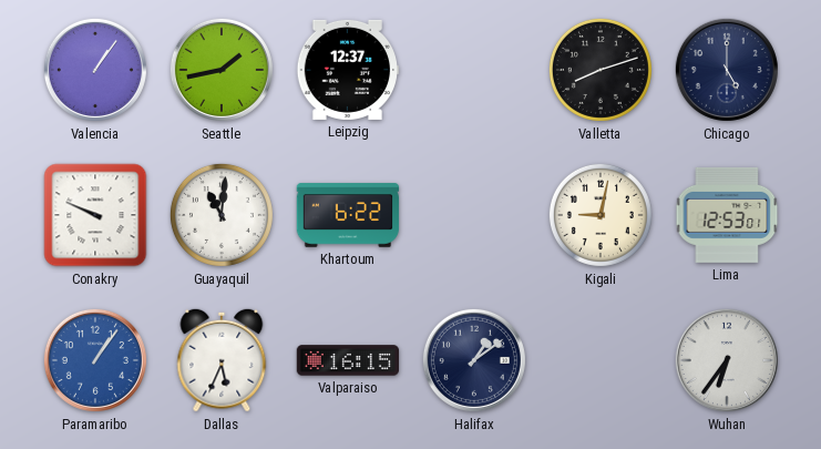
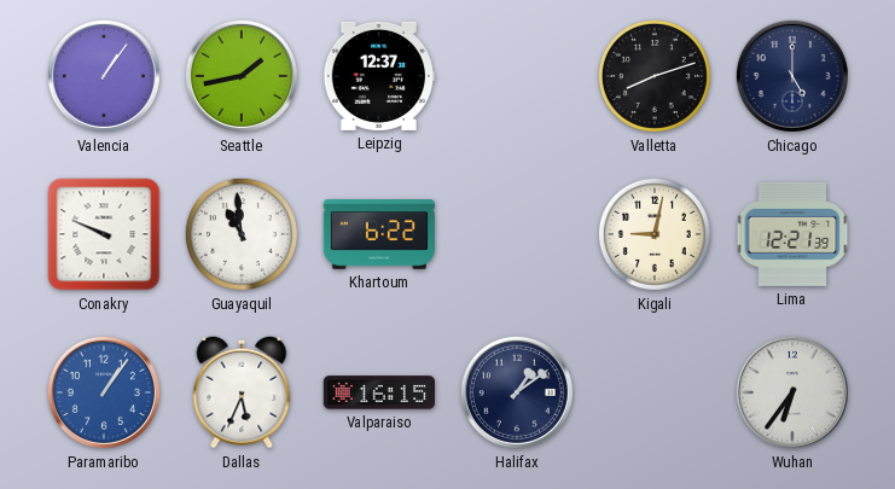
Guayaquil: 11:01 -> 10:59
Lima: 12:53 -> 12:21
